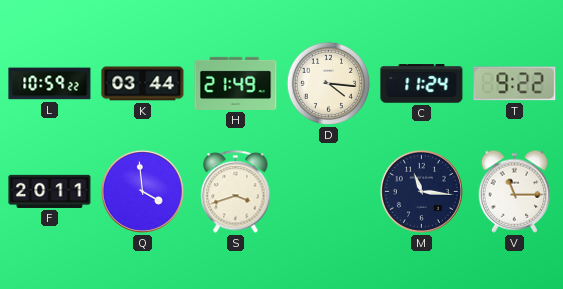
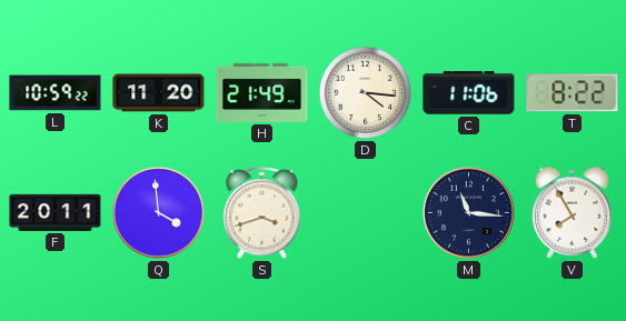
K: 03:44 -> 11:20
C: 11:24 -> 11:06
T: 9:22 -> 8:22
V: 11:15 -> 7:55
